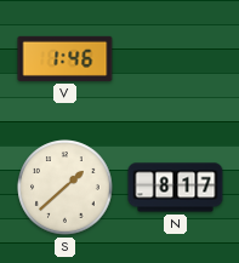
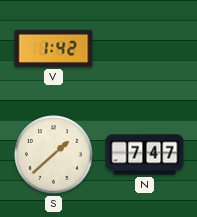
V: 1:46 -> 1:42
N: 8:17 -> 7:47
